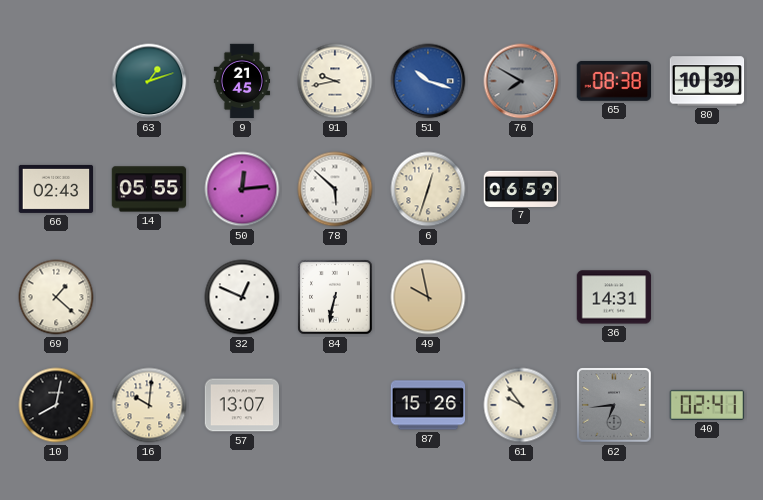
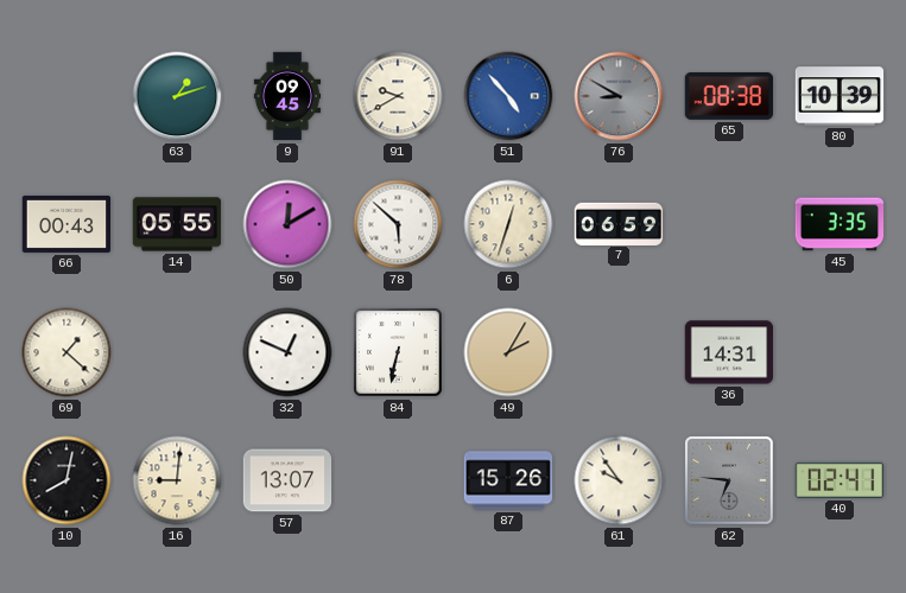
9: 21:45 -> 09:45
91: 9:43 -> 9:40
51: 10:18 -> 4:53
76: 7:50 -> 8:50
66: 02:43 -> 00:43
50: 12:14 -> 12:10
45: none -> 3:35
49: 9:58 -> 2:05
16: 10:01 -> 9:01
62: 6:44 -> 6:46
